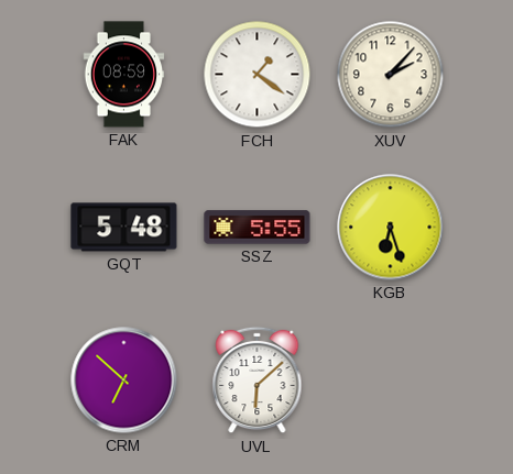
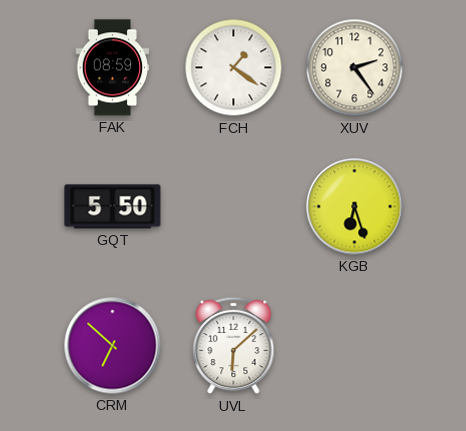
XUV: 2:07 -> 2:24
GQT: 5:48 -> 5:50
SSZ: 5:55 -> none
